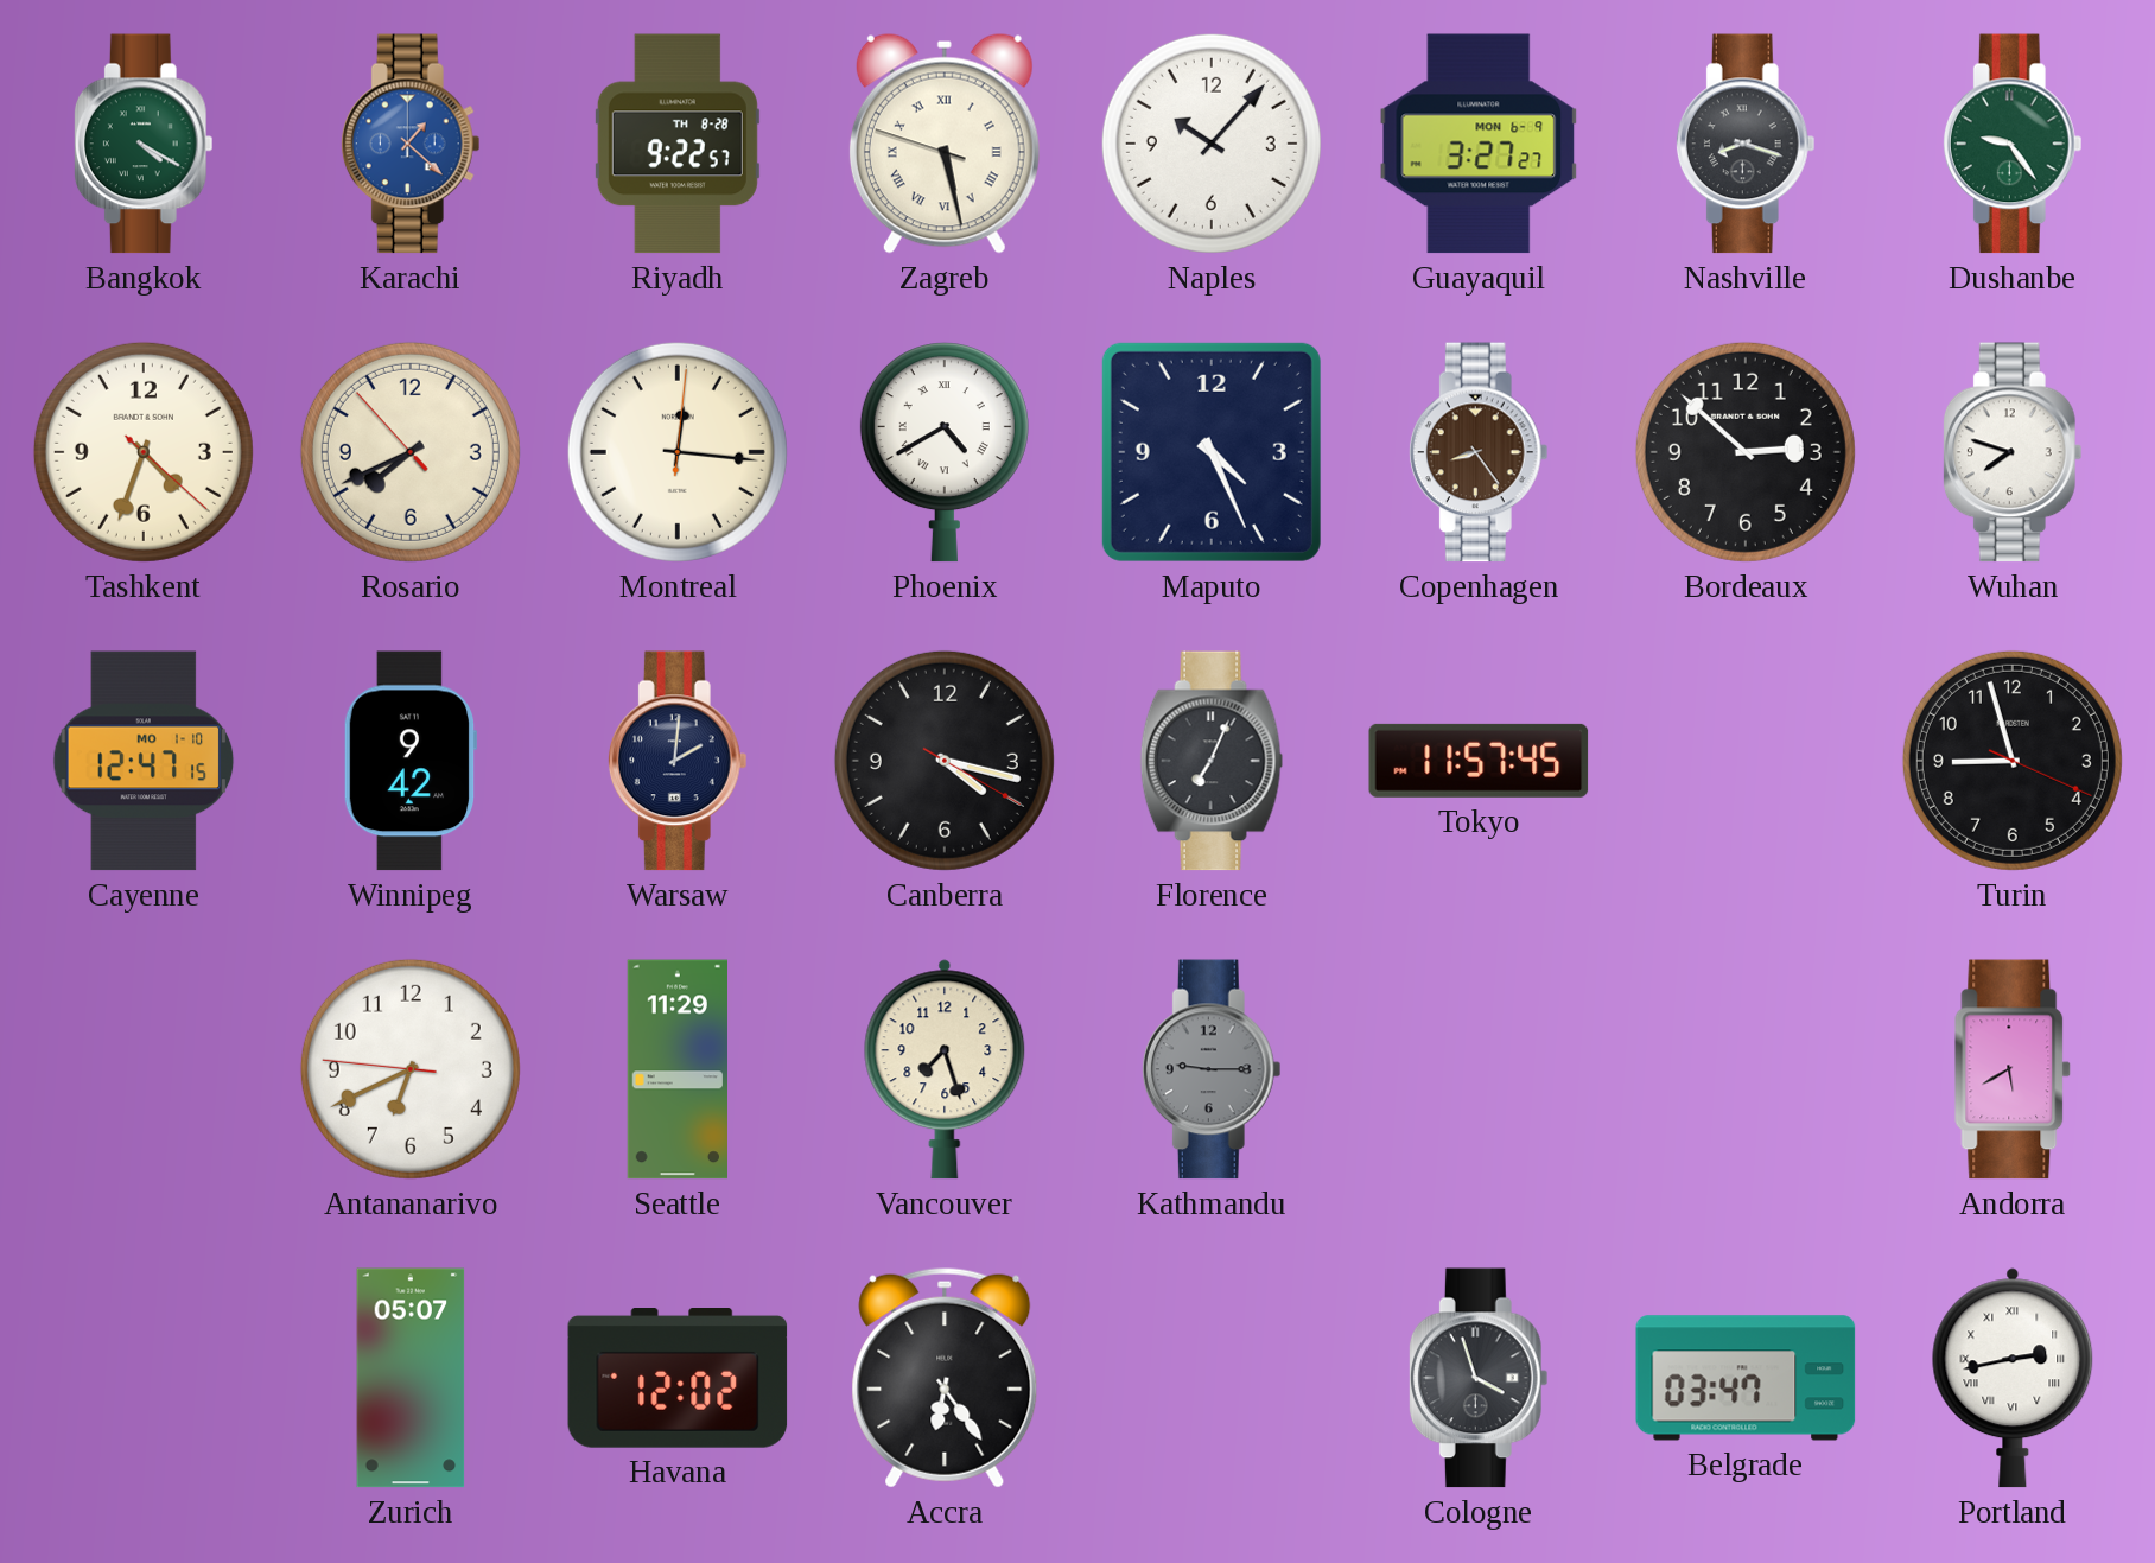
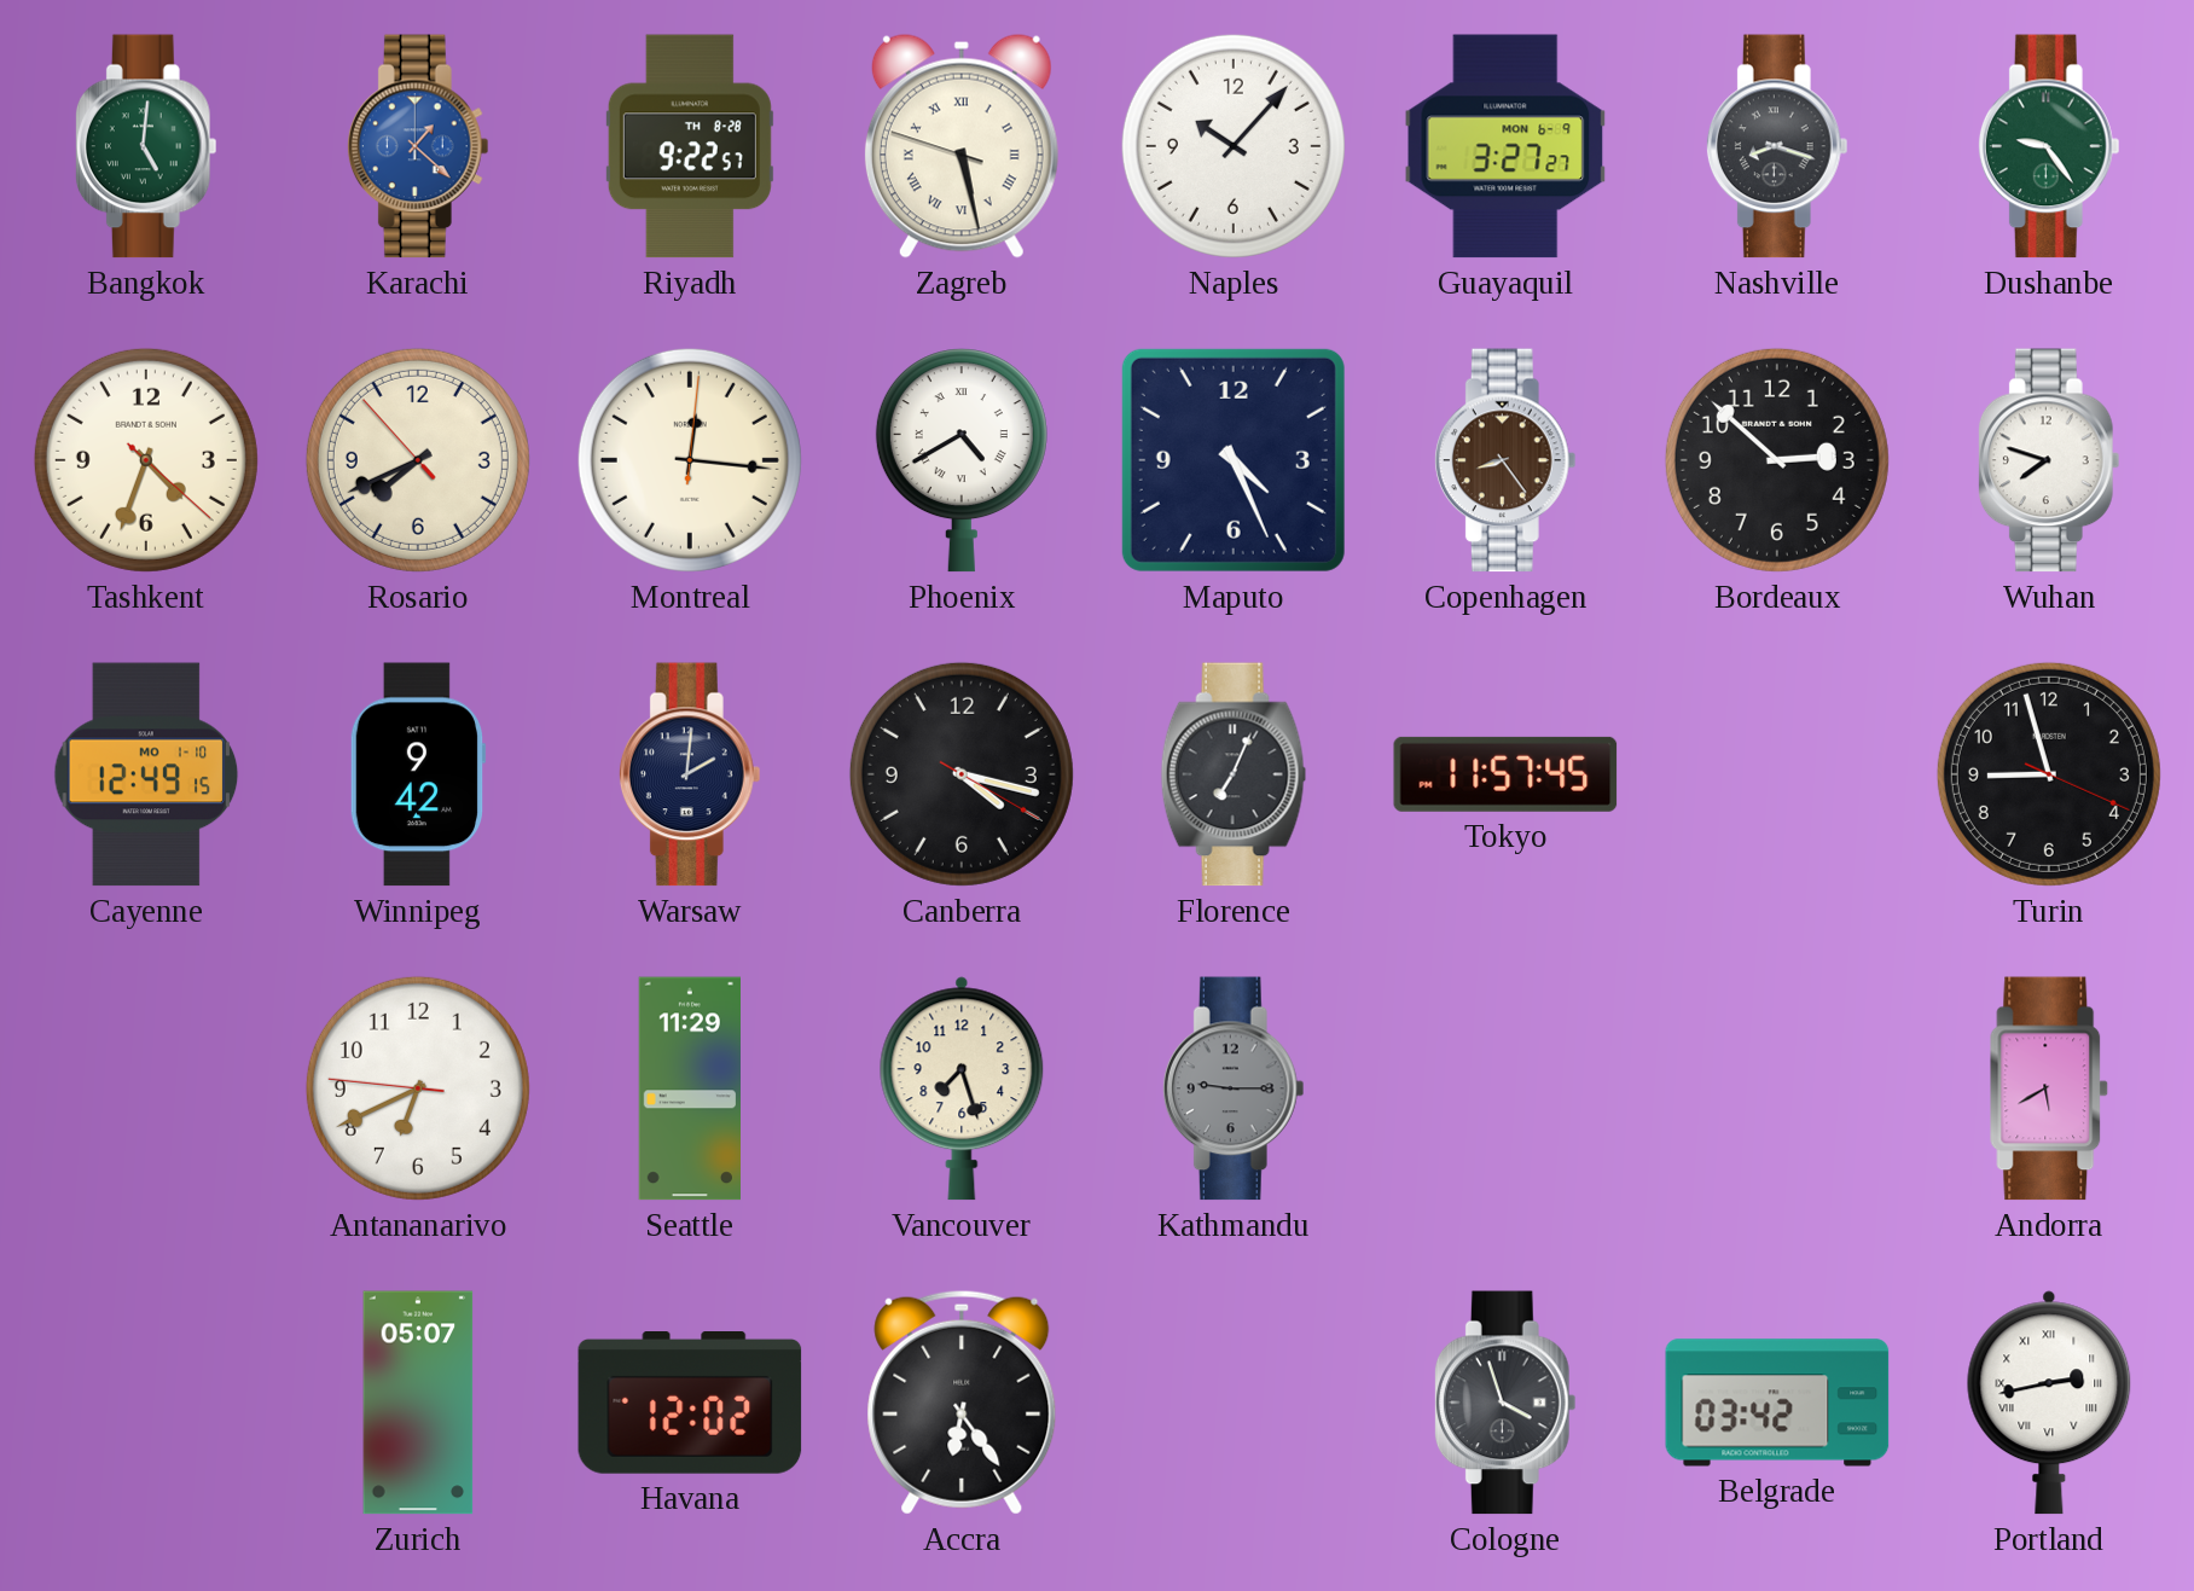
Bangkok: 4:20 -> 5:01
Cayenne: 12:47 -> 12:49
Belgrade: 03:47 -> 03:42
